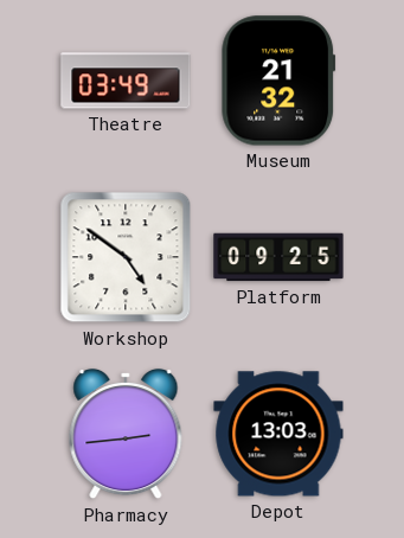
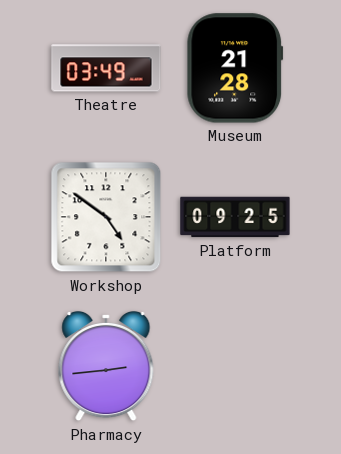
Museum: 21:32 -> 21:28
Depot: 13:03 -> none
